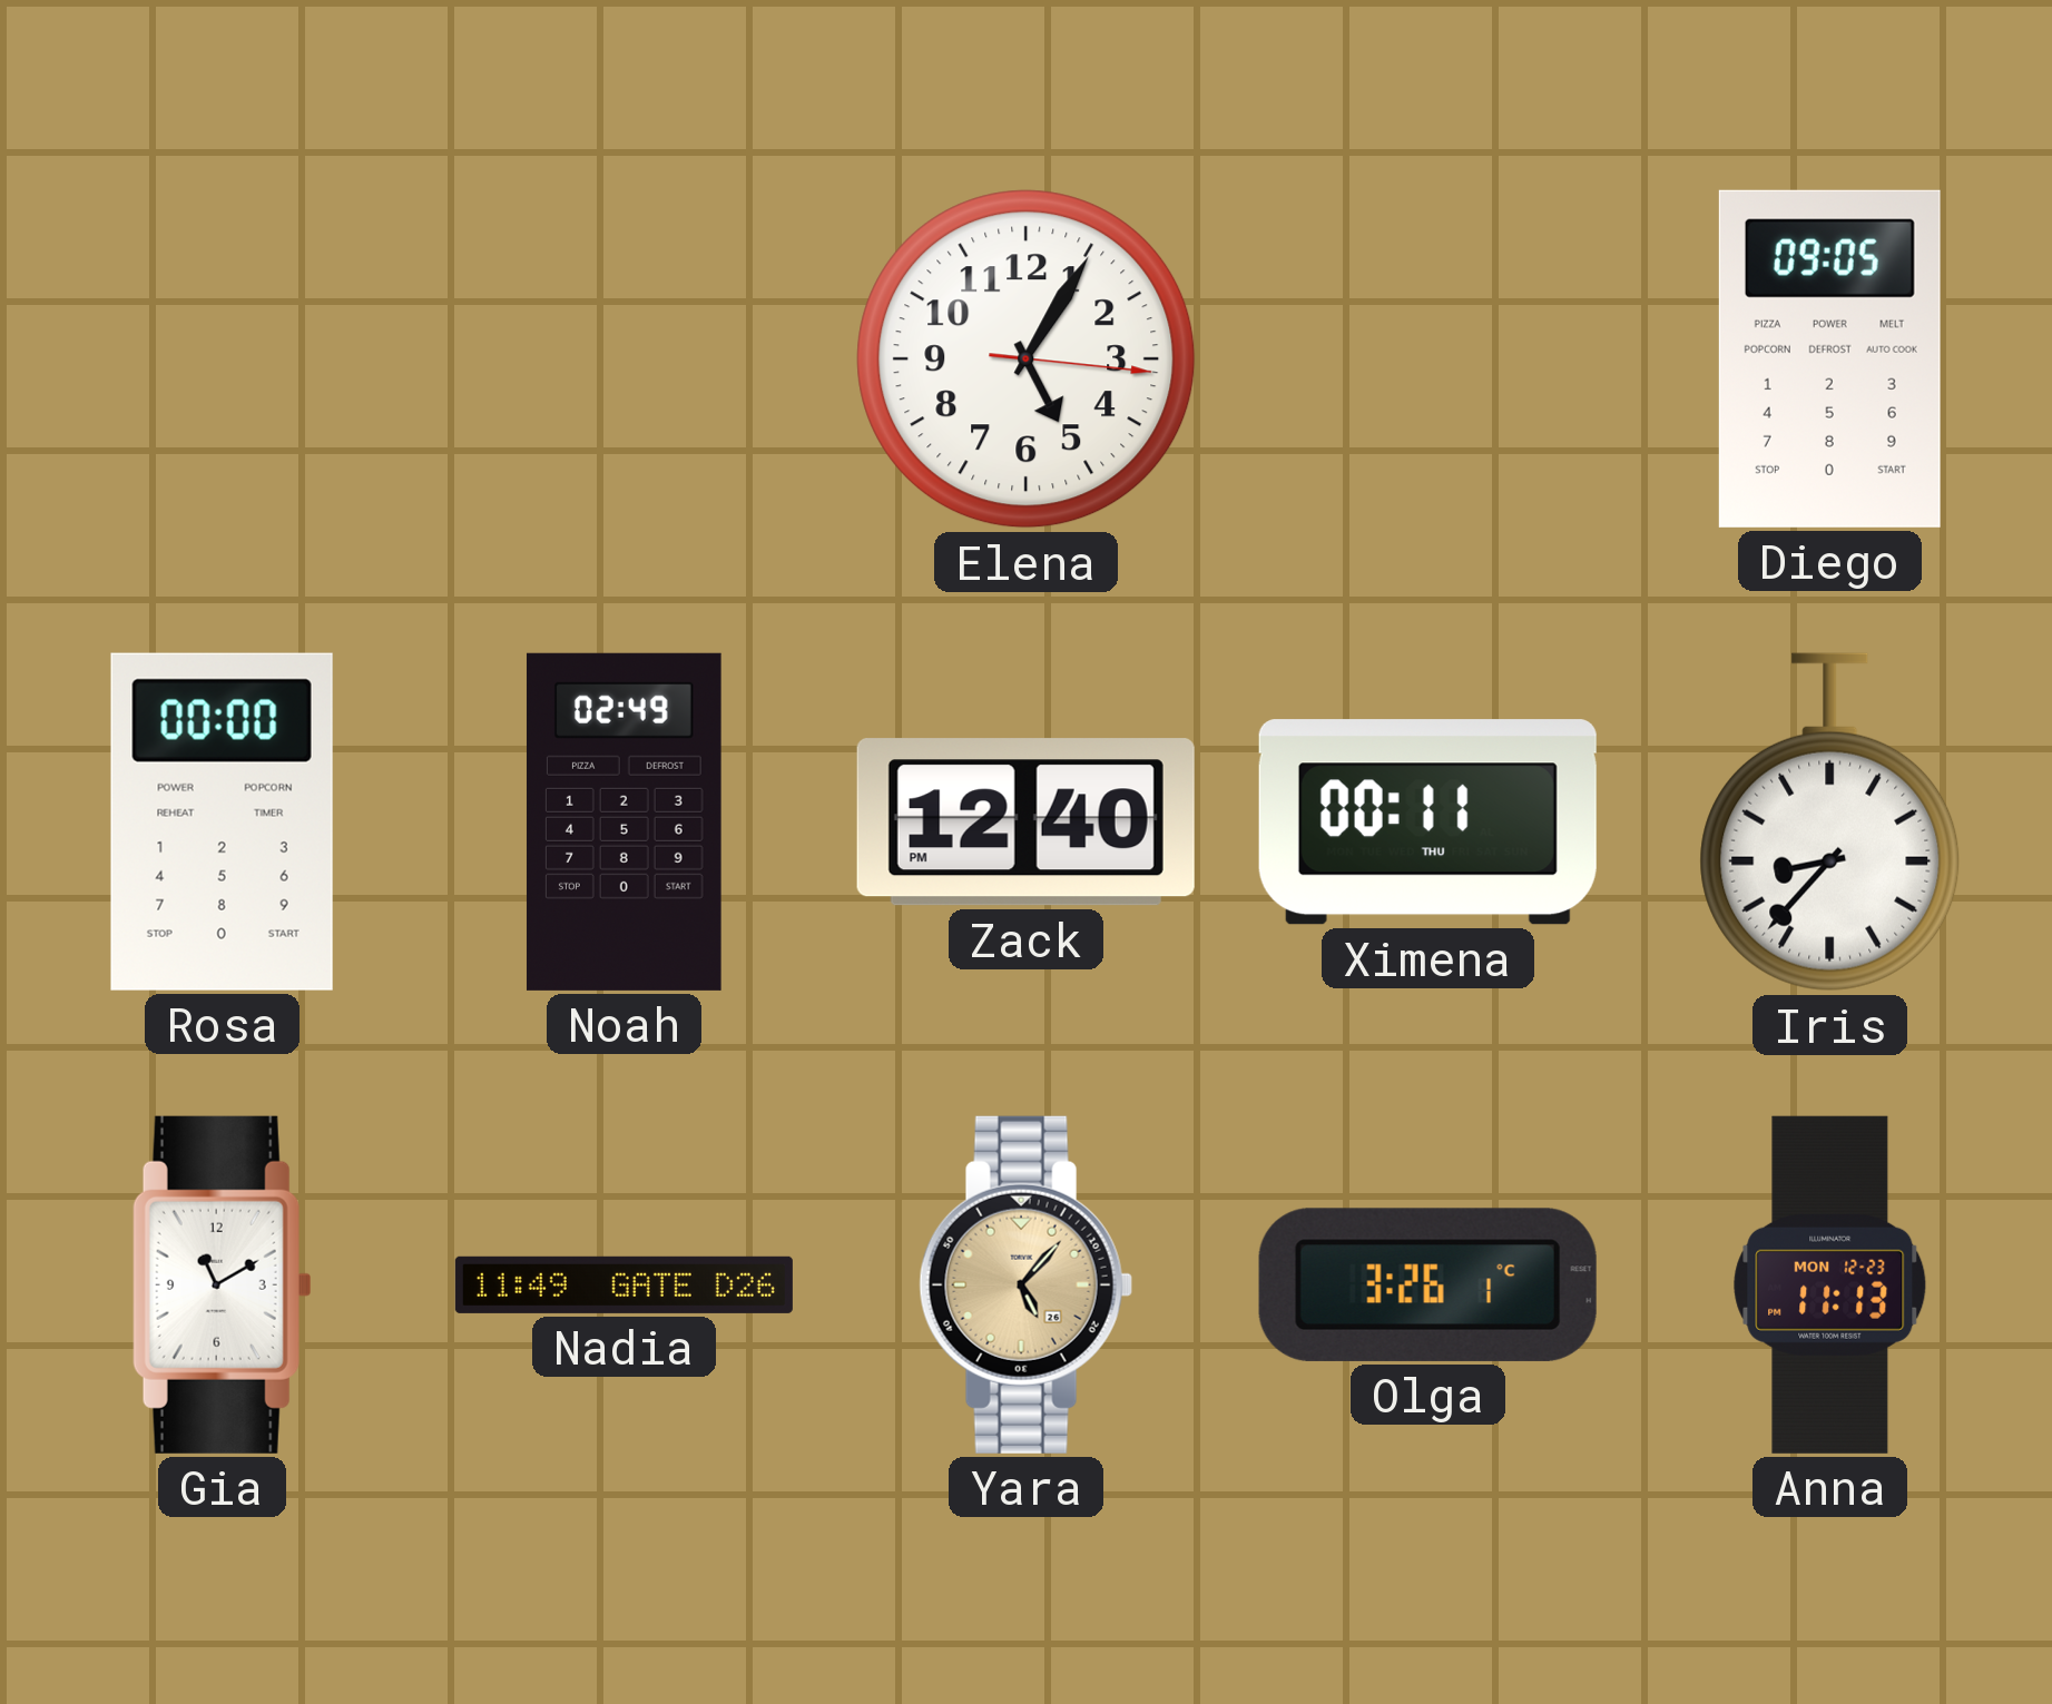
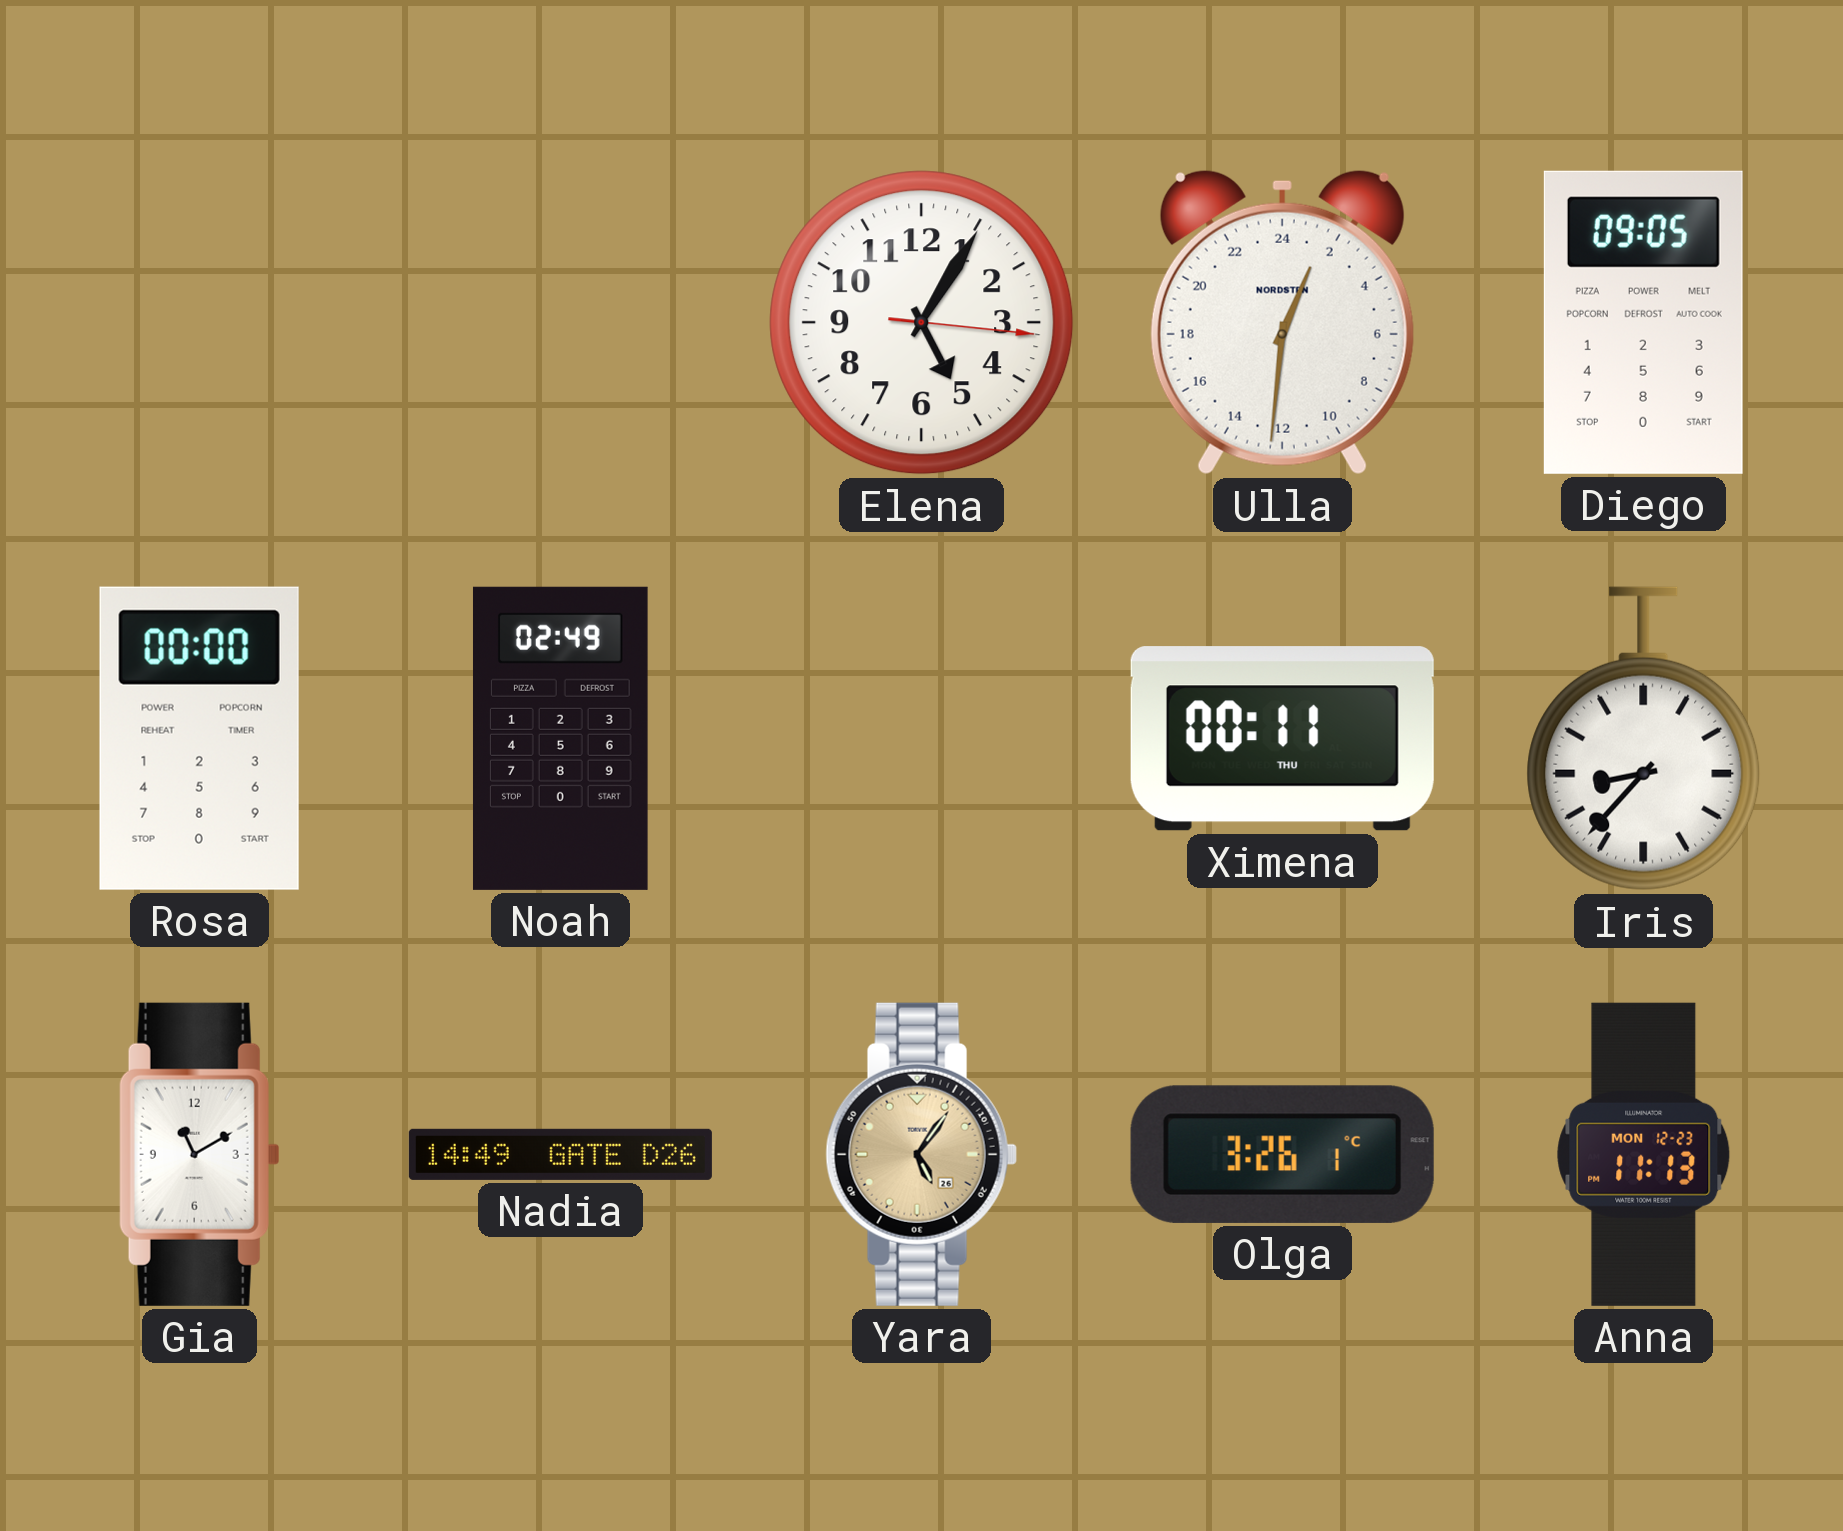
Ulla: none -> 1:31
Zack: 12:40 -> none
Nadia: 11:49 -> 14:49
Yara: 5:07 -> 5:06
